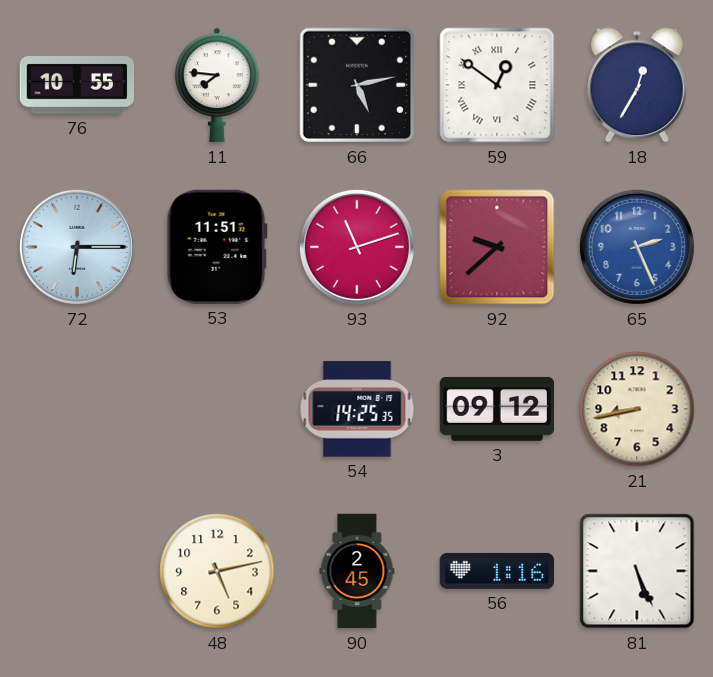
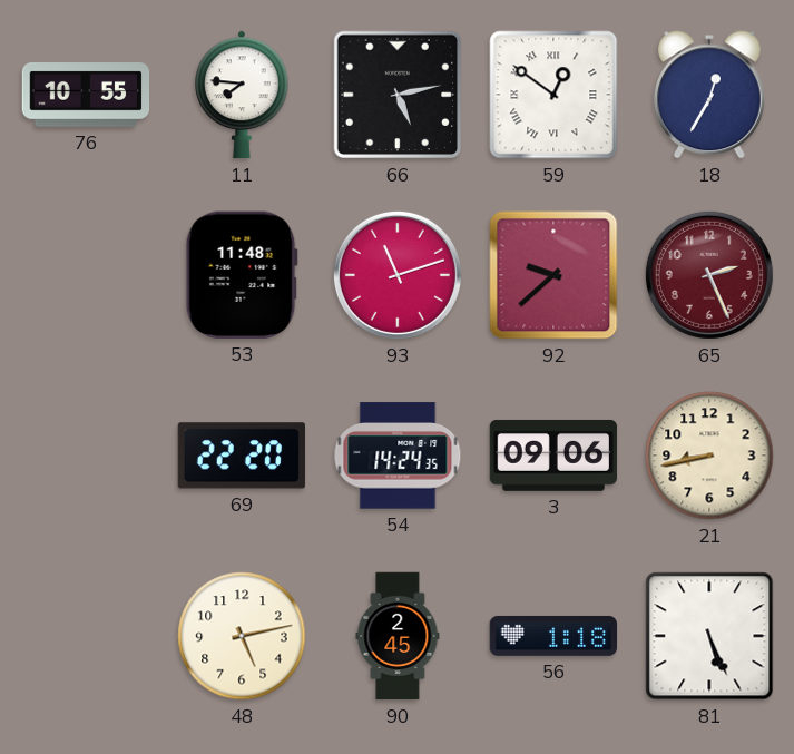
72: 6:15 -> none
53: 11:51 -> 11:48
65 dial: blue -> burgundy
69: none -> 22:20
54: 14:25 -> 14:24
3: 09:12 -> 09:06
56: 1:16 -> 1:18
